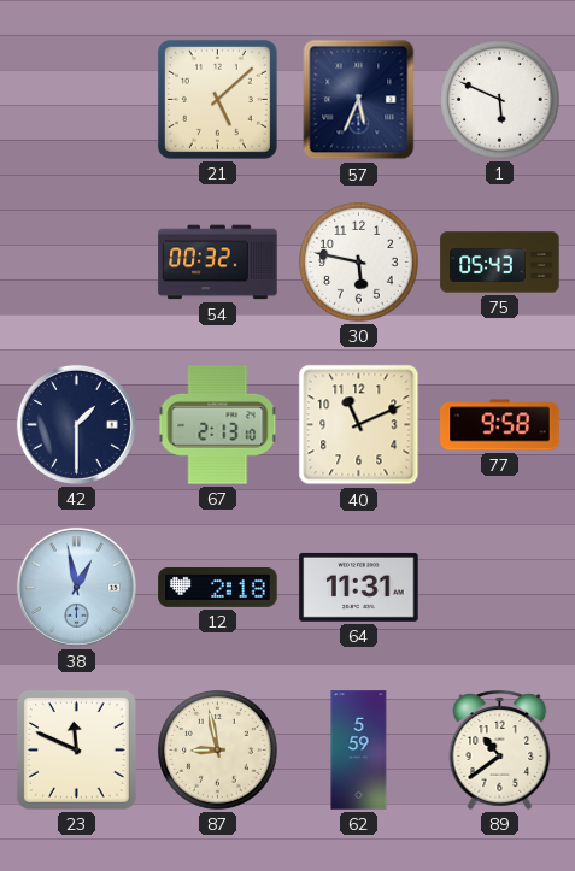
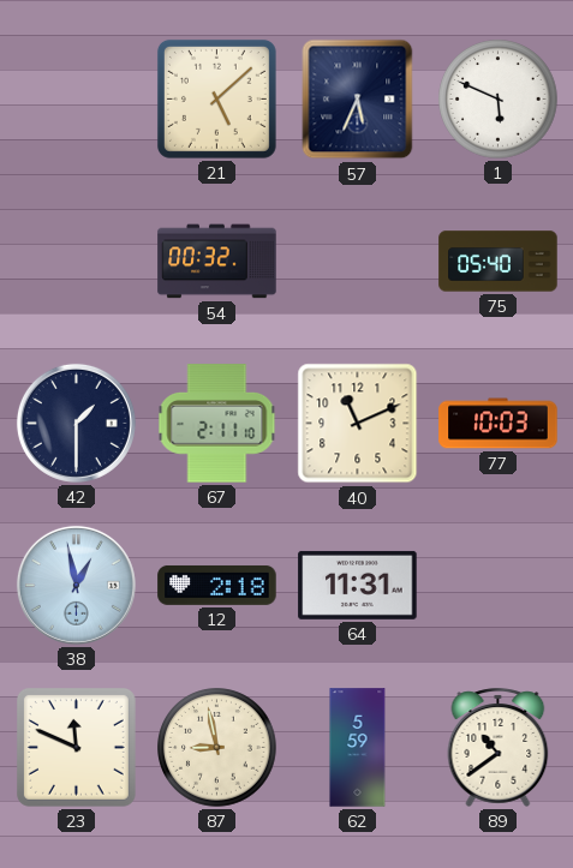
30: 5:47 -> none
75: 05:43 -> 05:40
67: 2:13 -> 2:11
77: 9:58 -> 10:03
